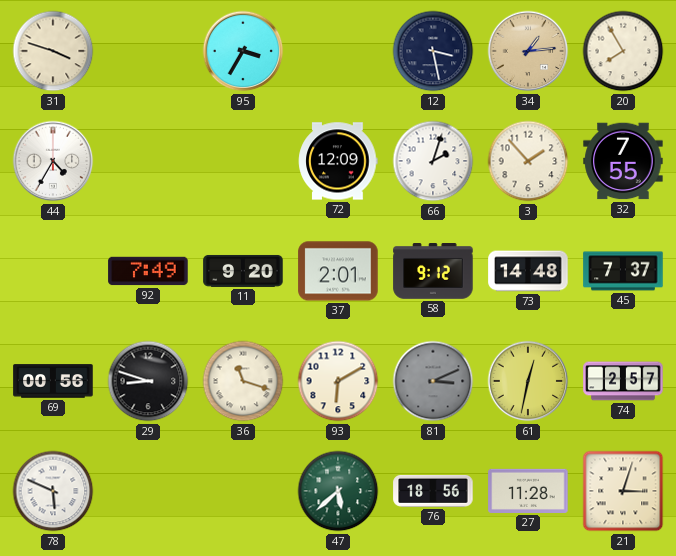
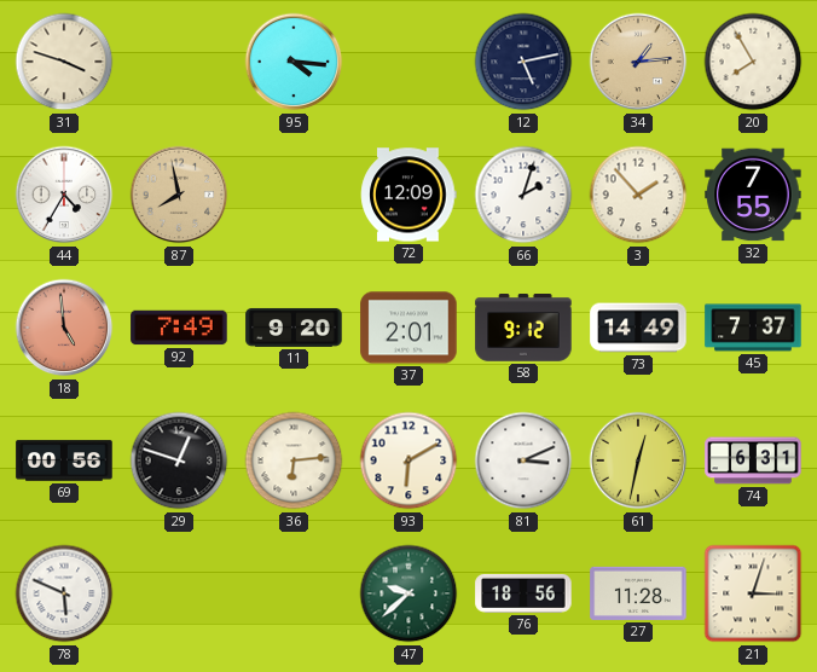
95: 3:35 -> 4:16
12: 3:28 -> 5:13
87: none -> 7:58
18: none -> 4:59
73: 14:48 -> 14:49
29: 8:48 -> 12:48
36: 11:18 -> 6:14
81 dial: grey -> white
74: 2:57 -> 6:31
47: 5:38 -> 9:38
